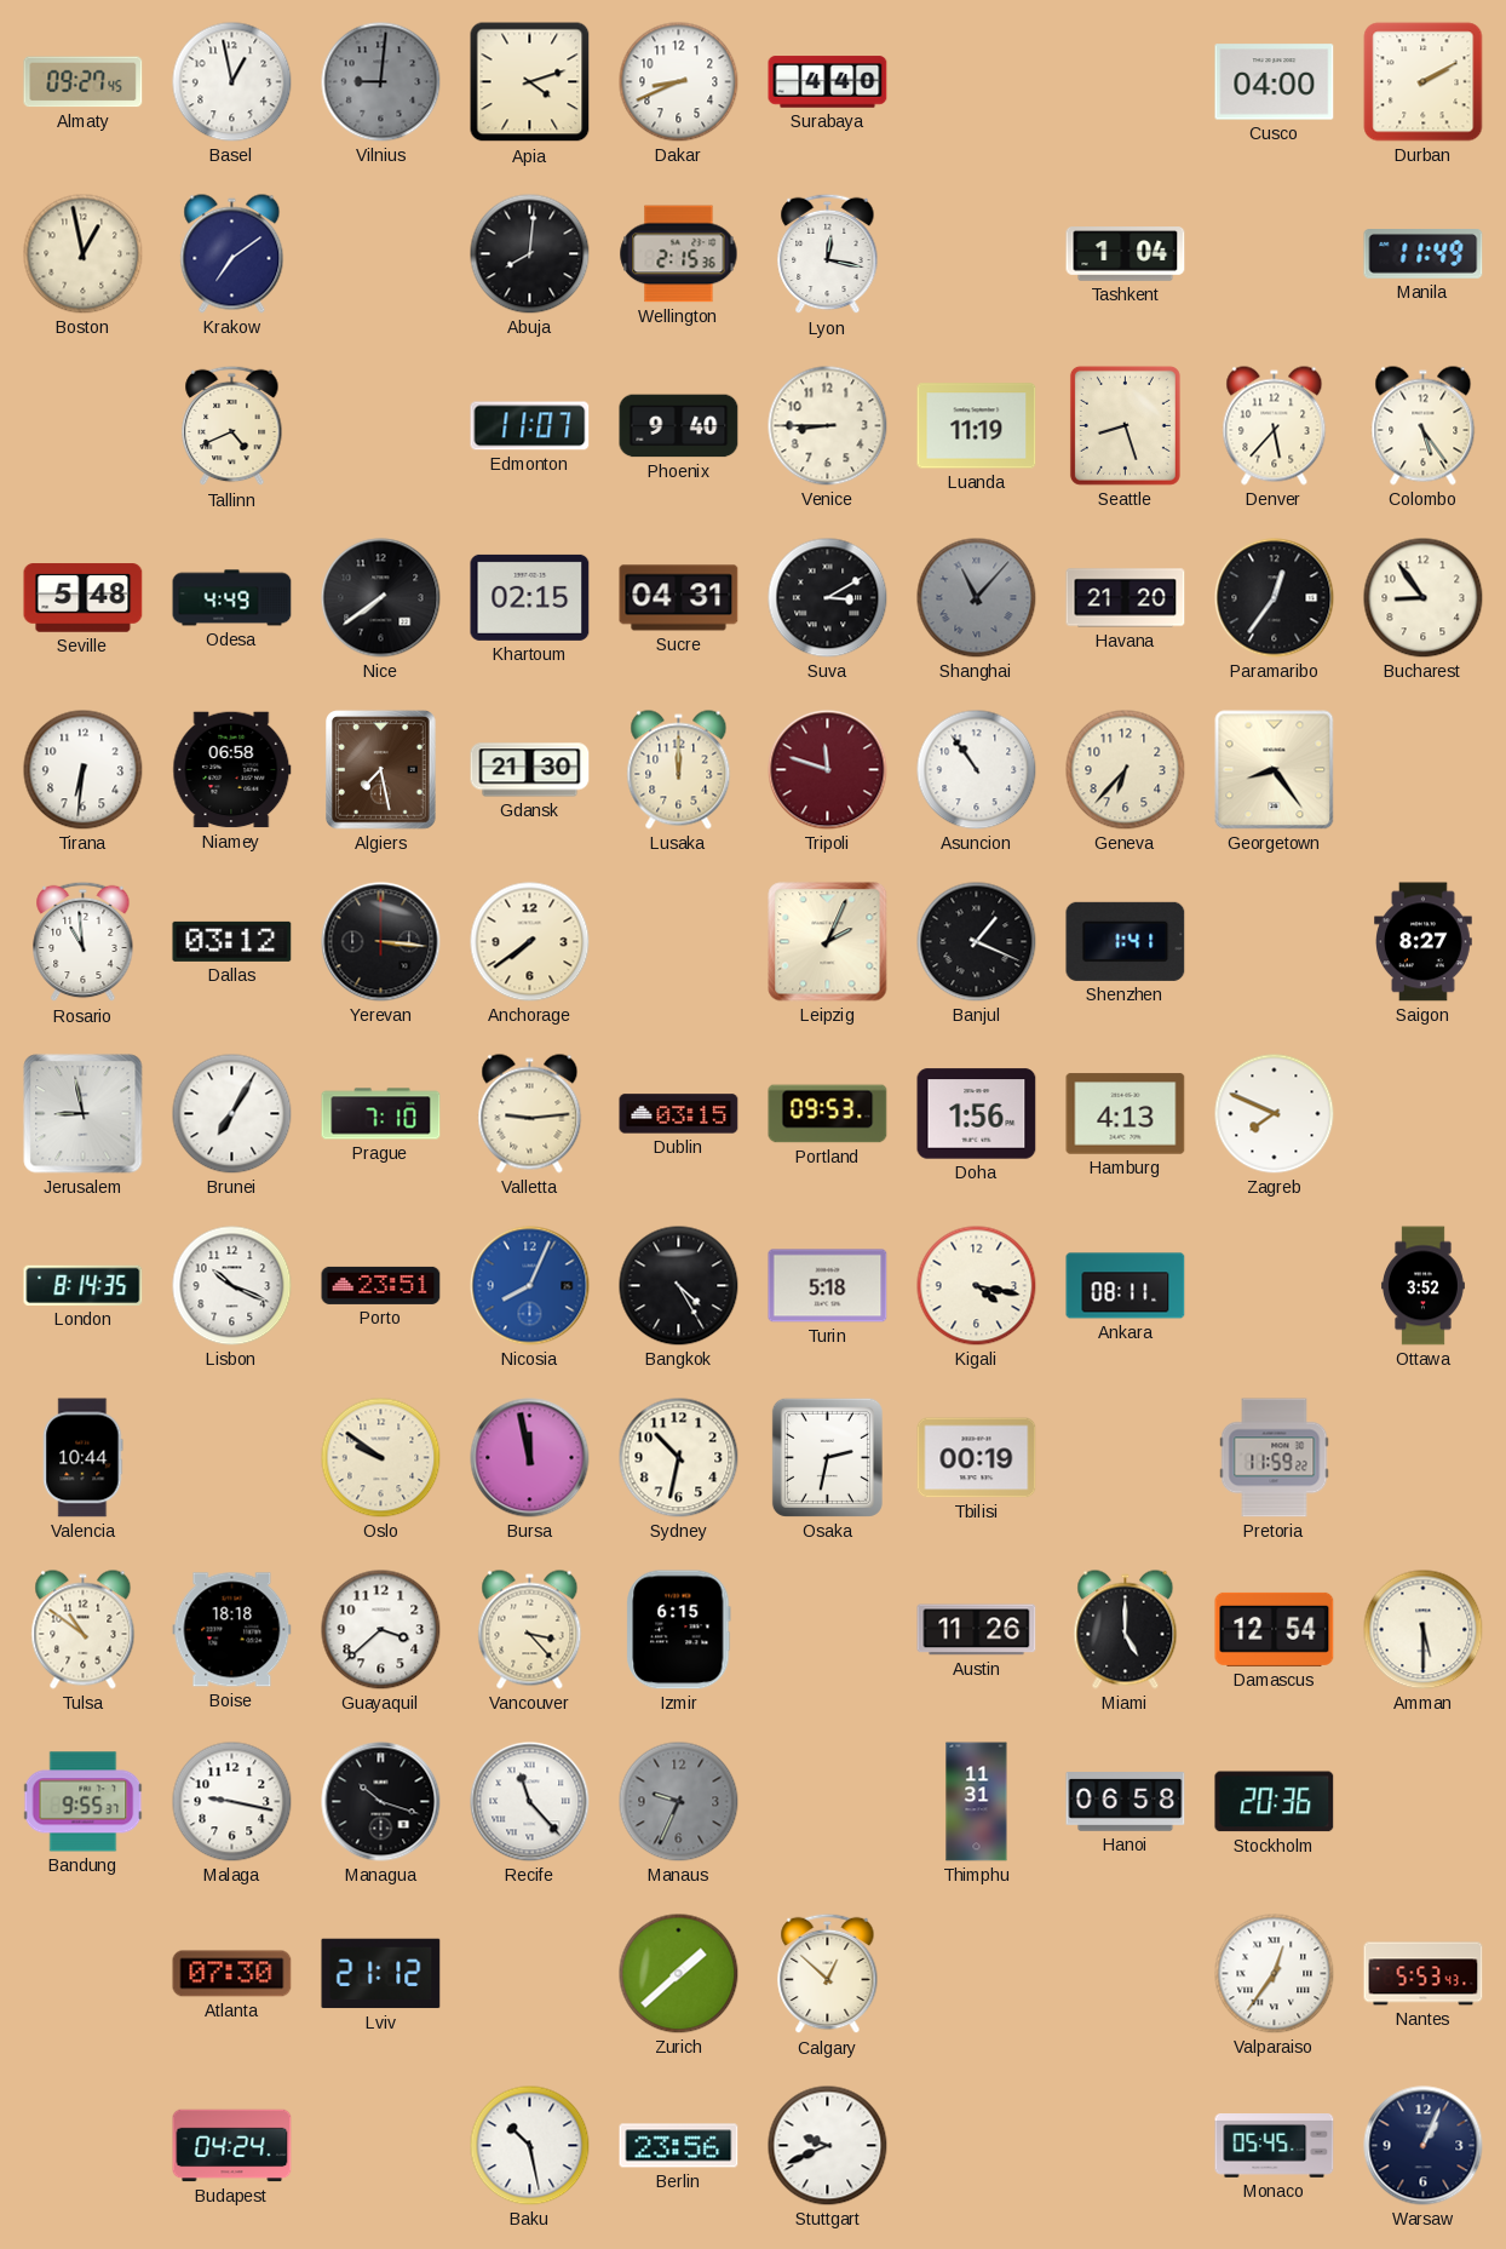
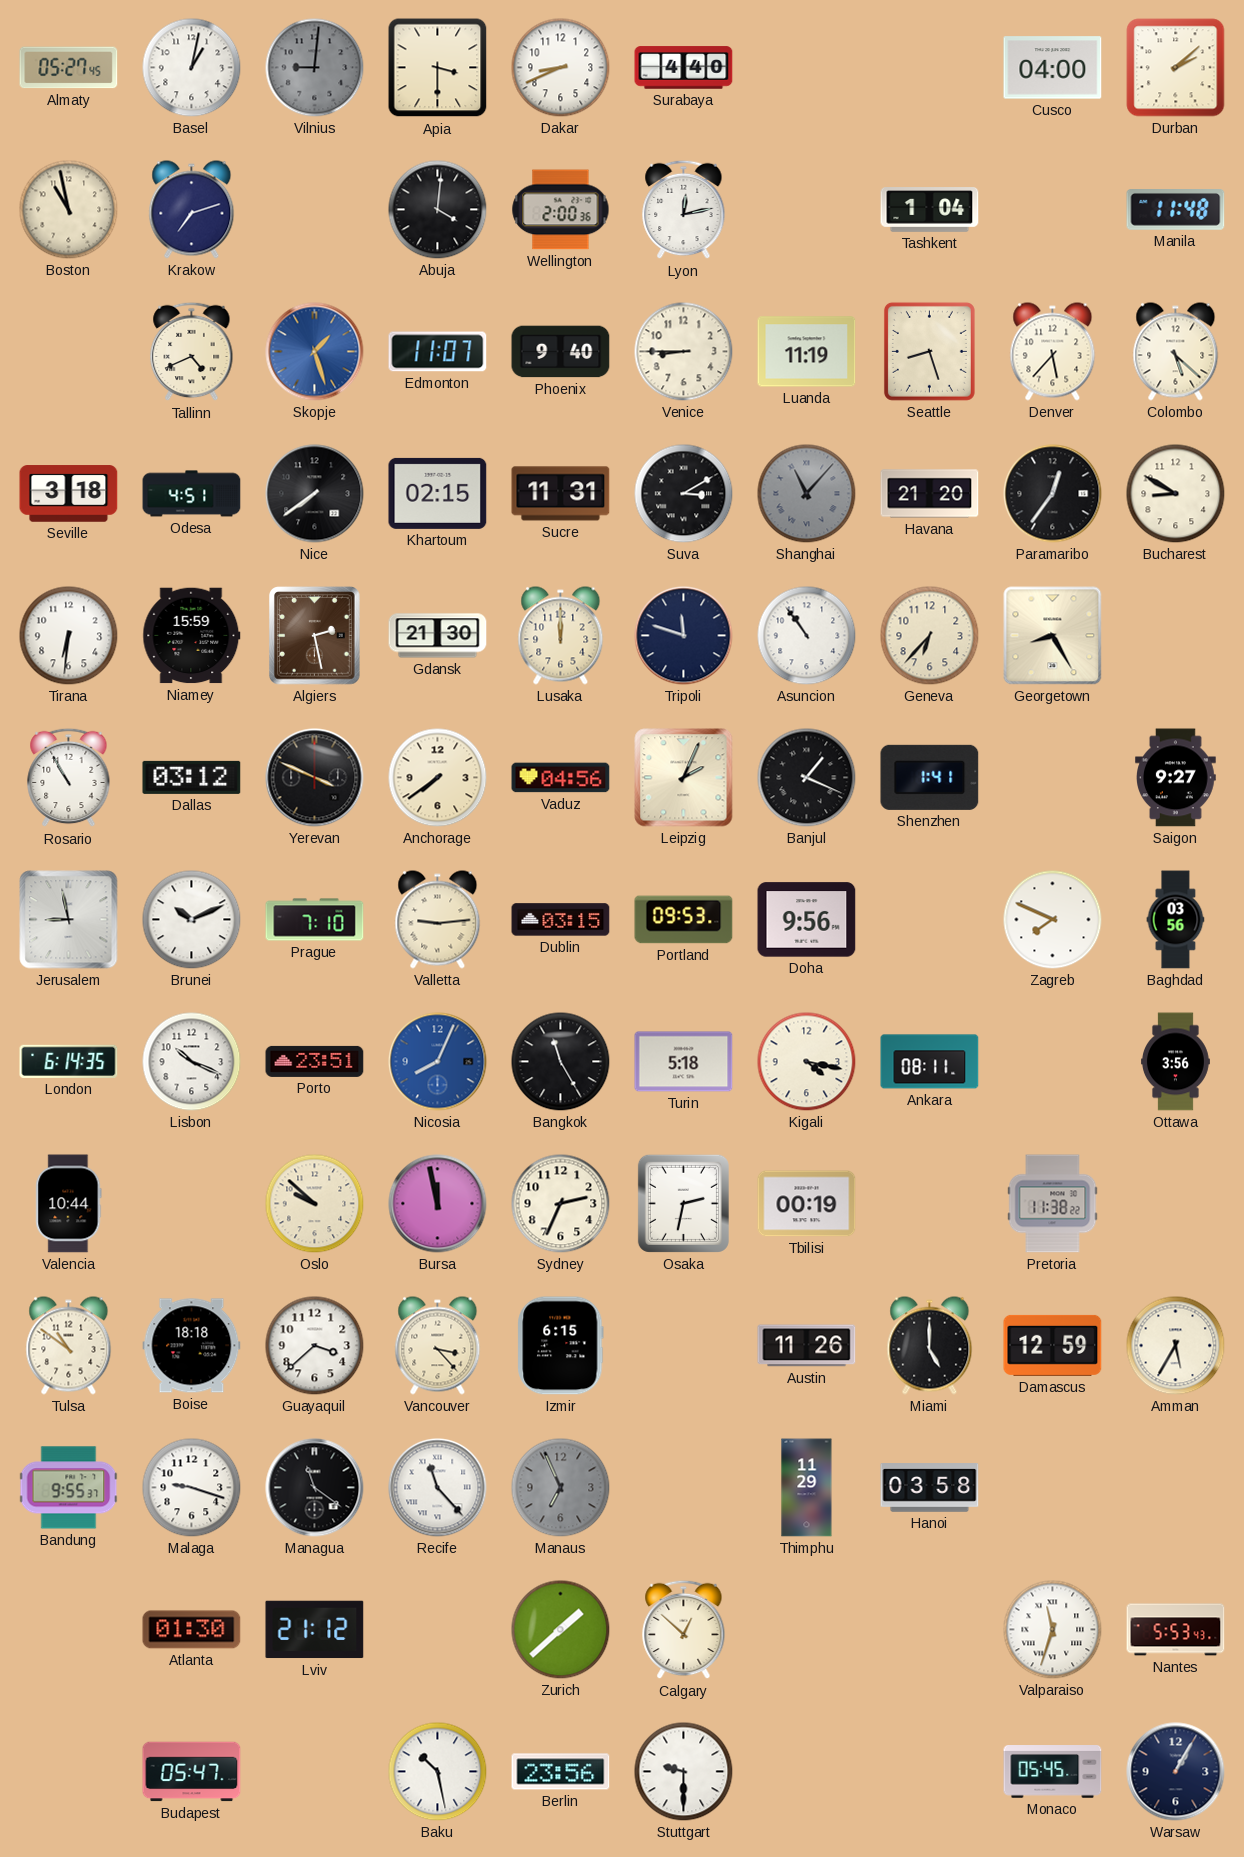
Almaty: 09:27 -> 05:27
Basel: 12:58 -> 1:02
Apia: 4:12 -> 3:30
Durban: 2:10 -> 2:08
Boston: 12:58 -> 10:58
Krakow: 7:09 -> 7:12
Abuja: 8:01 -> 4:01
Wellington: 2:15 -> 2:00
Lyon: 12:17 -> 12:13
Manila: 11:49 -> 11:48
Skopje: none -> 1:27
Colombo: 5:24 -> 5:22
Seville: 5:48 -> 3:18
Odesa: 4:49 -> 4:51
Sucre: 04:31 -> 11:31
Bucharest: 8:54 -> 8:50
Niamey: 06:58 -> 15:59
Algiers: 7:28 -> 2:28
Tripoli dial: burgundy -> navy
Georgetown: 8:24 -> 8:25
Rosario: 10:59 -> 10:55
Yerevan: 3:16 -> 3:49
Vaduz: none -> 04:56
Saigon: 8:27 -> 9:27
Brunei: 7:05 -> 10:11
Doha: 1:56 -> 9:56
Hamburg: 4:13 -> none
Baghdad: none -> 03:56
London: 8:14 -> 6:14
Bangkok: 4:25 -> 11:25
Ottawa: 3:52 -> 3:56
Oslo: 9:51 -> 9:52
Sydney: 10:32 -> 2:34
Pretoria: 11:59 -> 11:38
Damascus: 12:54 -> 12:59
Amman: 5:30 -> 5:35
Malaga: 9:17 -> 9:18
Managua: 10:18 -> 11:21
Manaus: 9:34 -> 6:56
Thimphu: 11:31 -> 11:29
Hanoi: 06:58 -> 03:58
Stockholm: 20:36 -> none
Atlanta: 07:30 -> 01:30
Valparaiso: 12:36 -> 11:33
Budapest: 04:24 -> 05:47
Stuttgart: 9:41 -> 9:30
Warsaw: 1:04 -> 1:05
